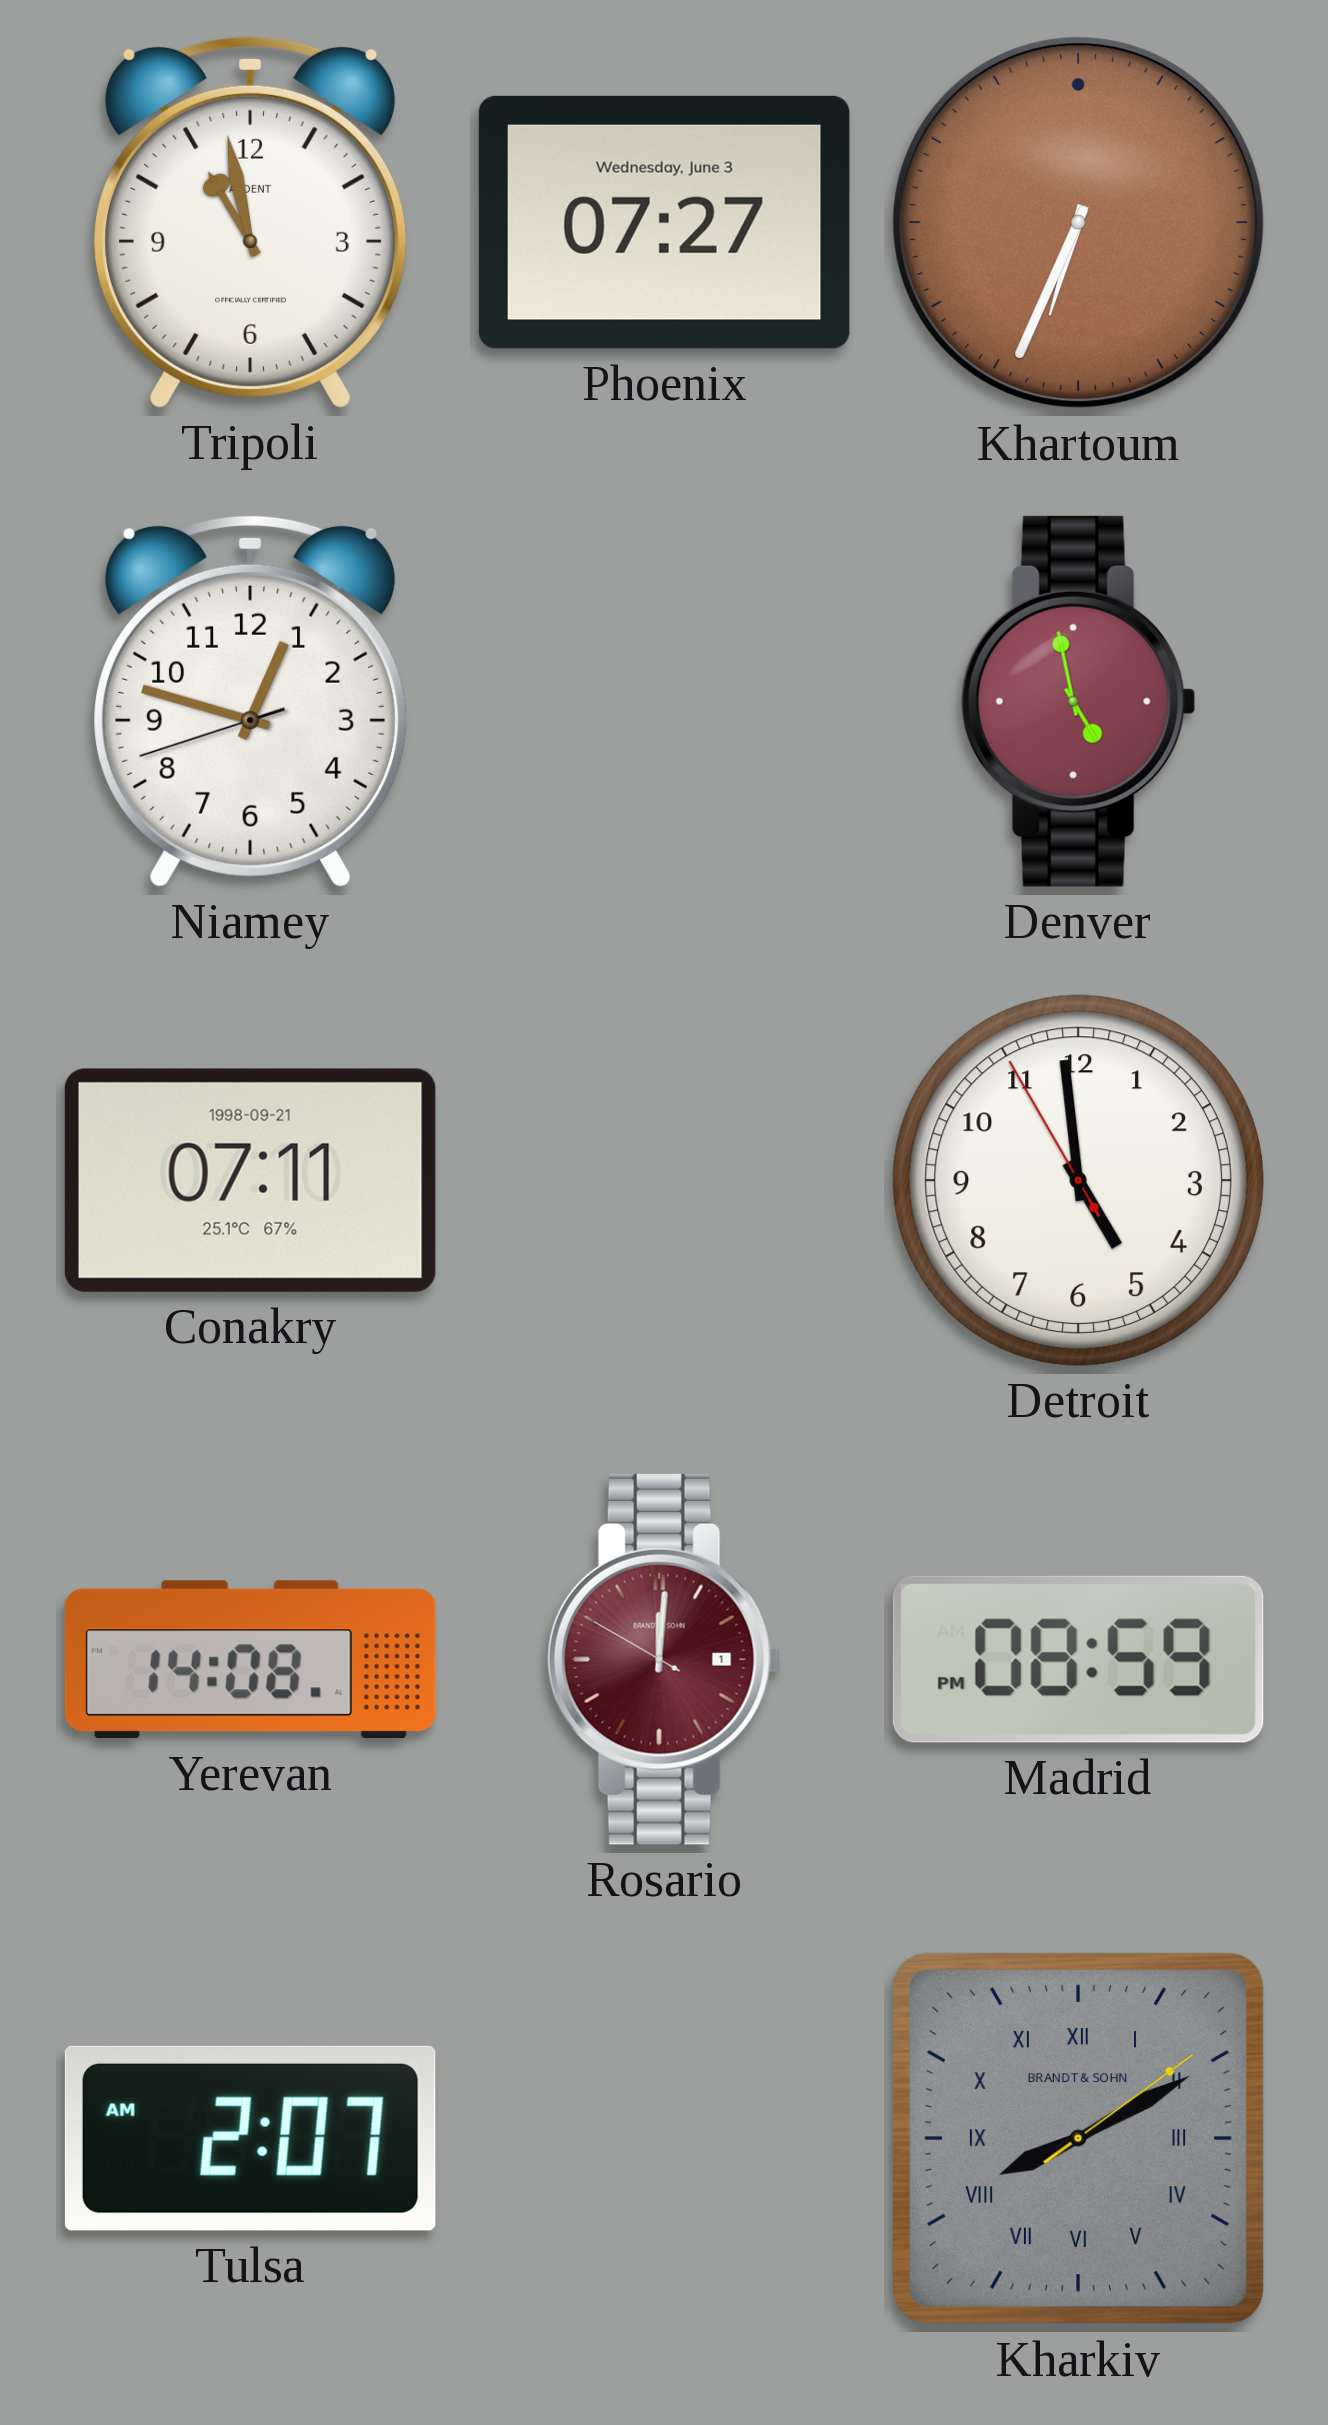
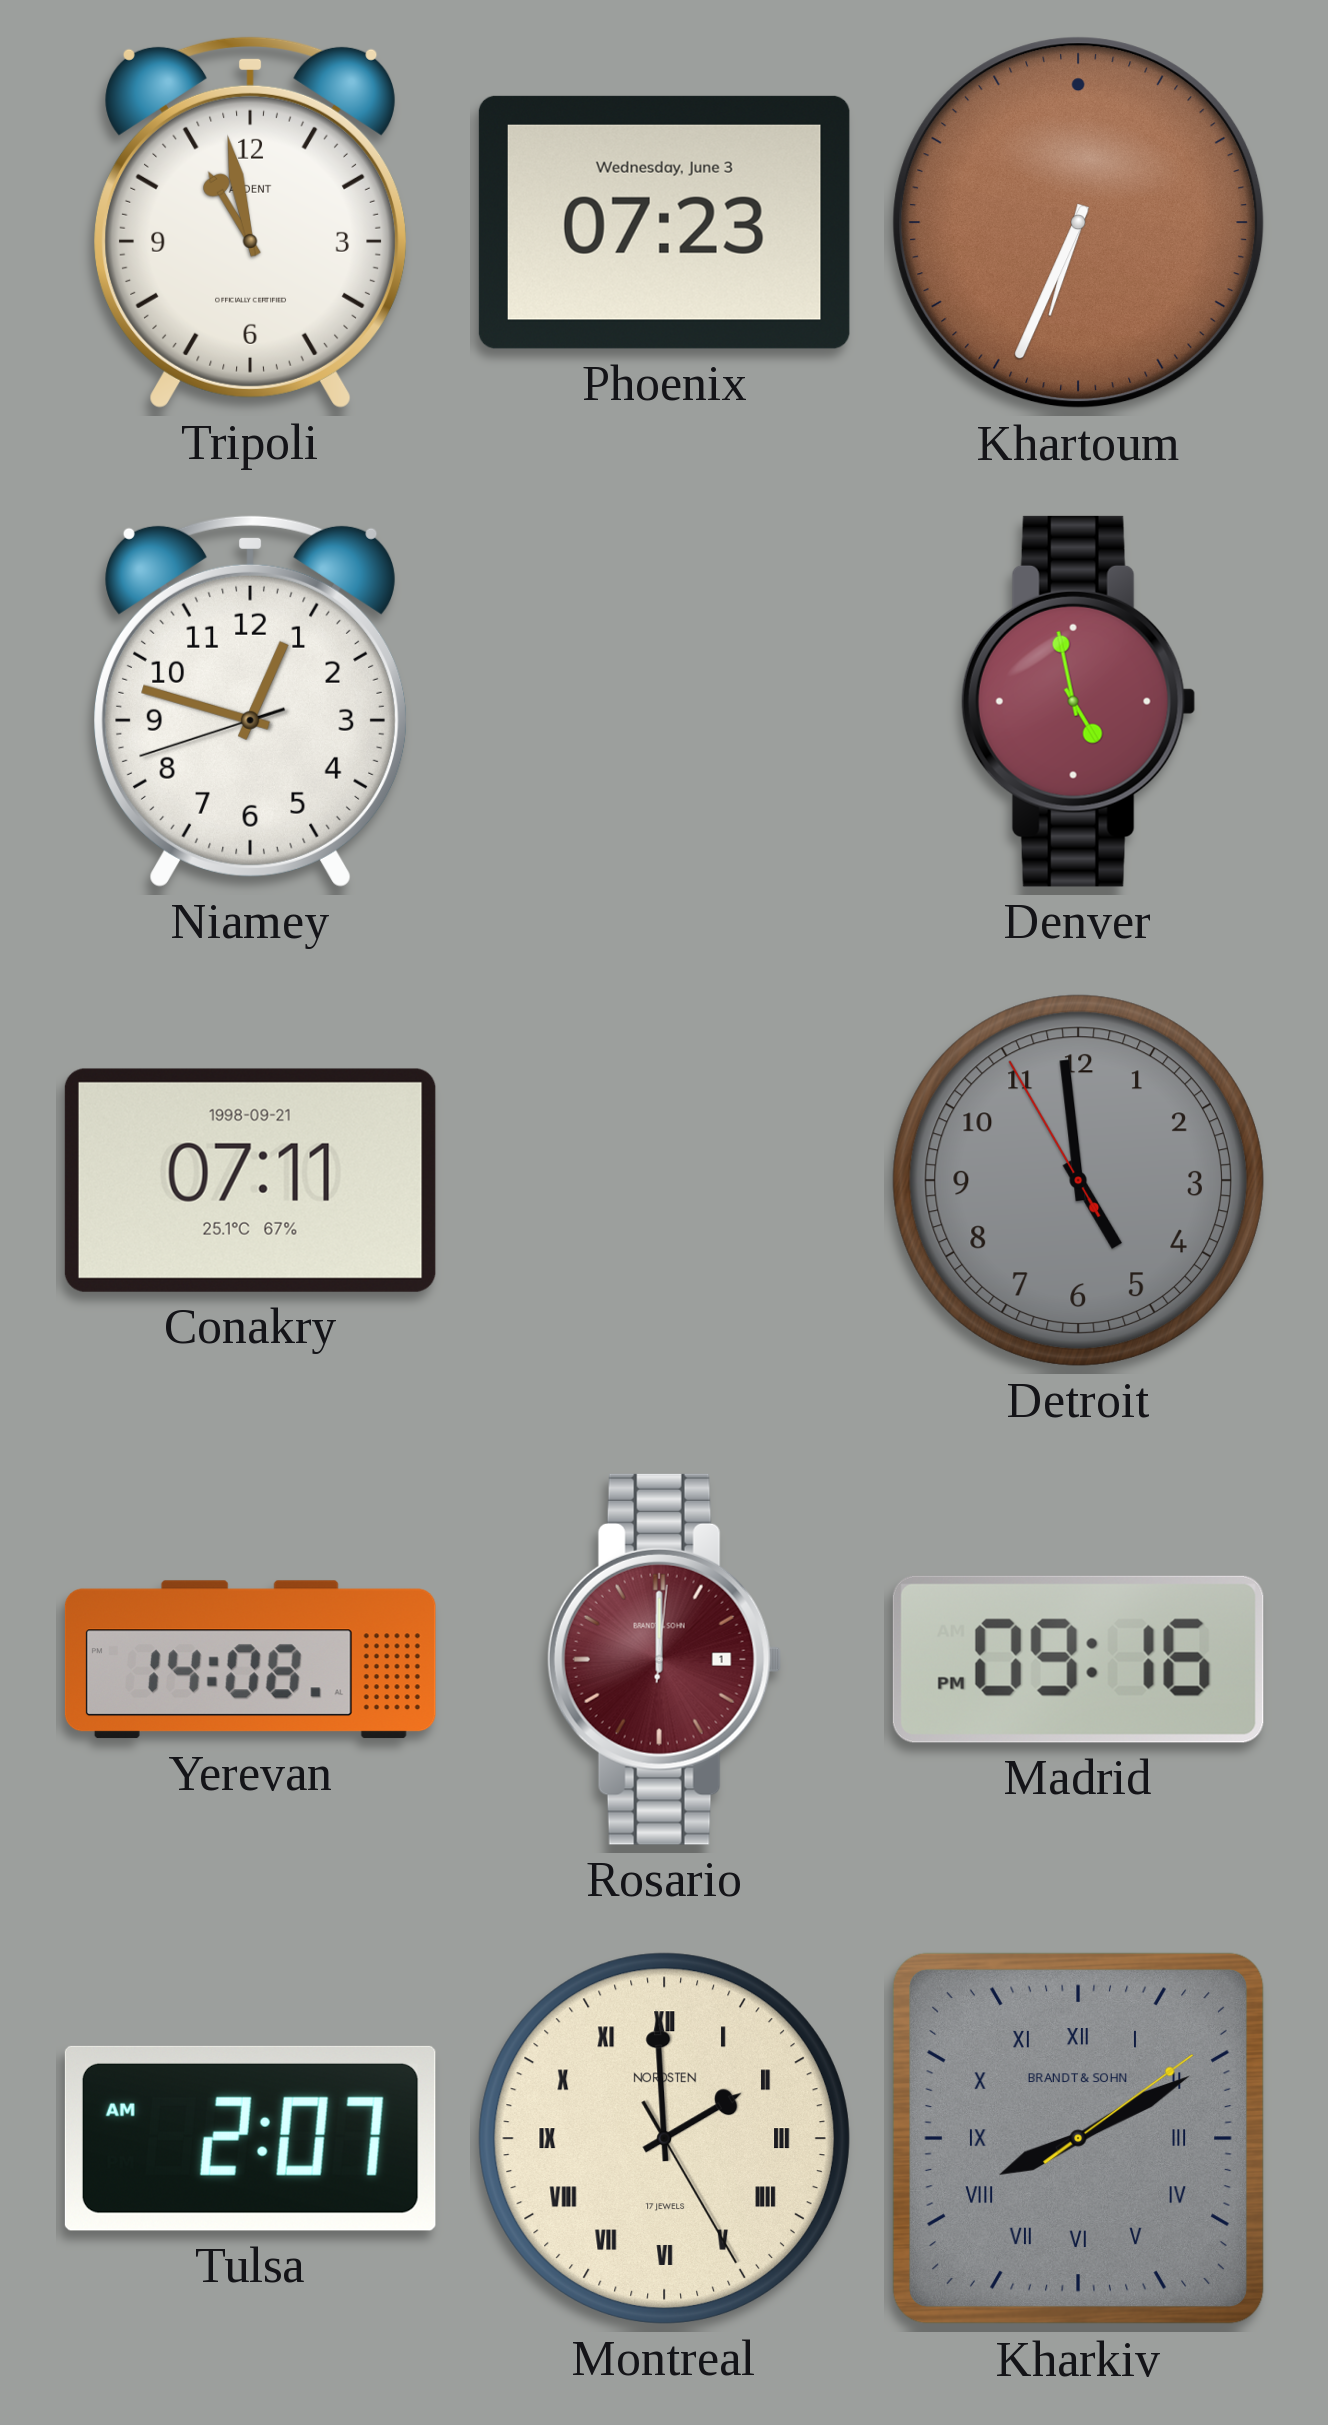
Phoenix: 07:27 -> 07:23
Detroit dial: white -> grey
Rosario: 12:00:50 -> 12:00:01
Madrid: 08:59 -> 09:16
Montreal: none -> 1:59
